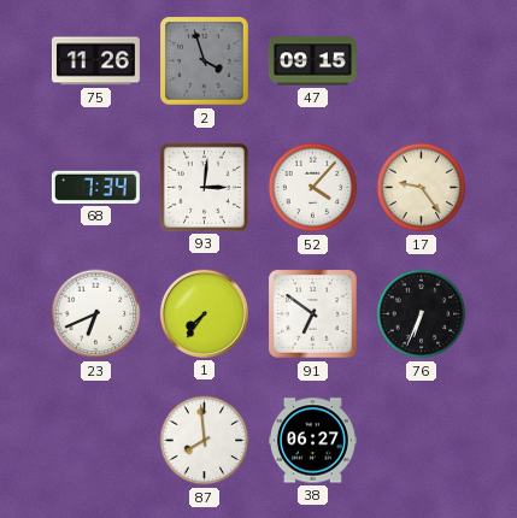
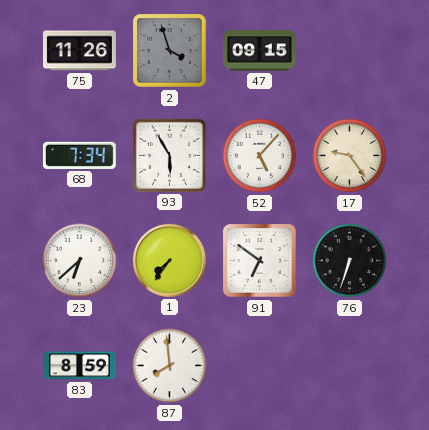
93: 3:01 -> 5:55
52: 4:07 -> 5:07
23: 6:41 -> 6:38
76: 6:34 -> 6:33
83: none -> 8:59
38: 06:27 -> none
